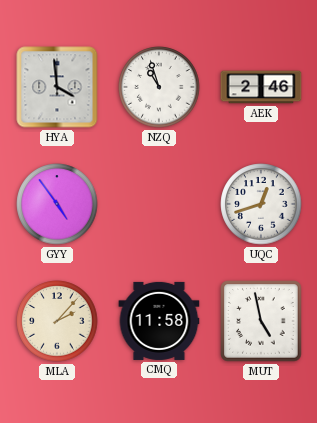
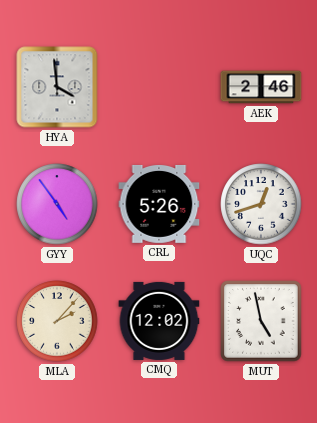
NZQ: 10:57 -> none
CRL: none -> 5:26
CMQ: 11:58 -> 12:02
